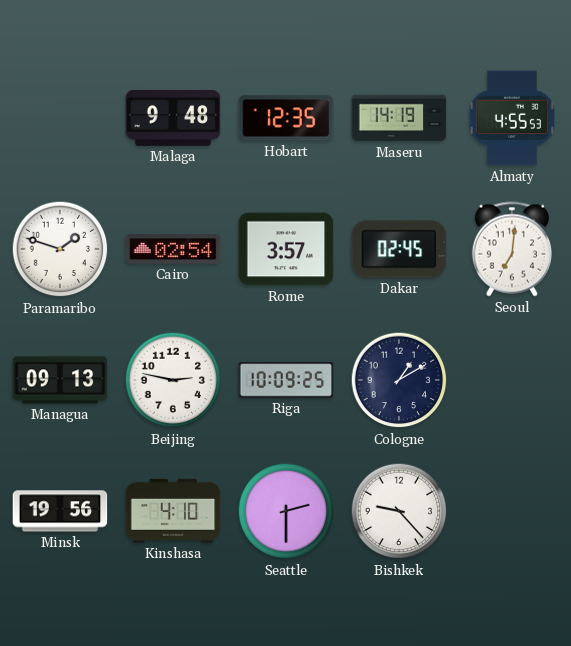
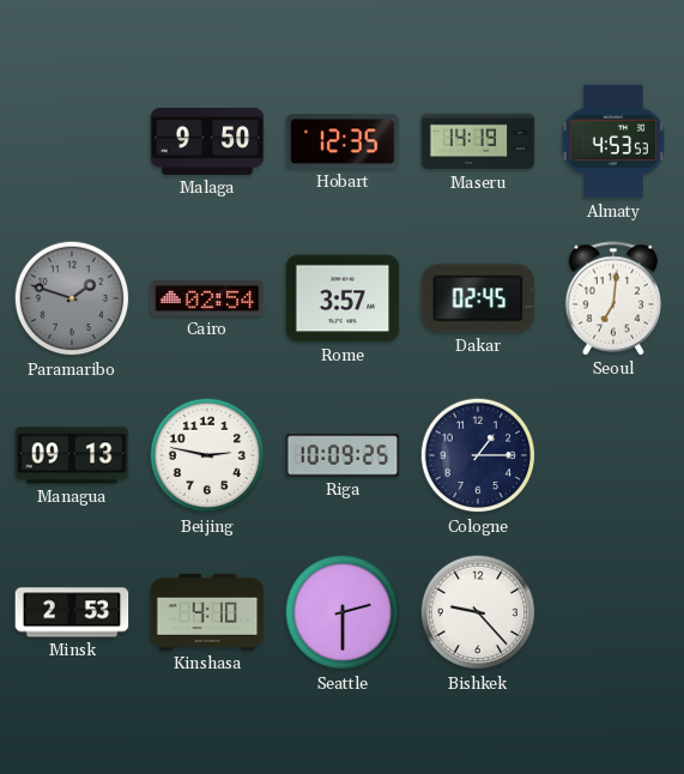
Malaga: 9:48 -> 9:50
Almaty: 4:55 -> 4:53
Paramaribo dial: white -> grey
Cologne: 1:10 -> 1:15
Minsk: 19:56 -> 2:53
